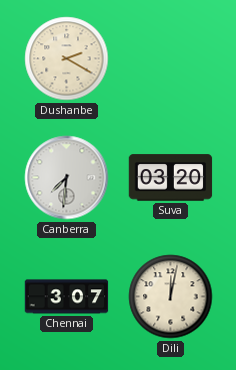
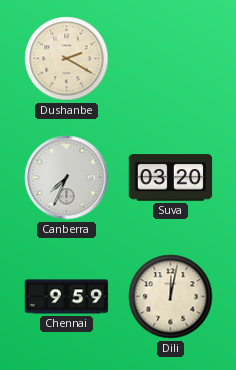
Canberra: 7:31 -> 7:34
Chennai: 3:07 -> 9:59
